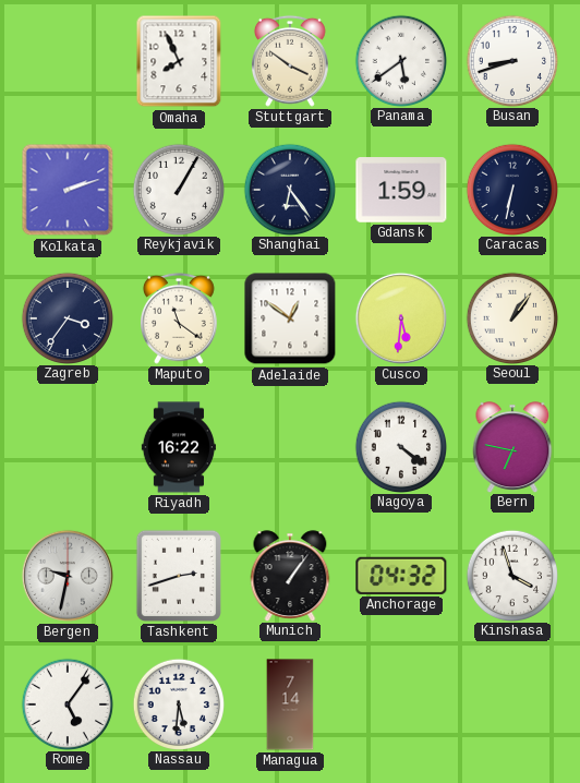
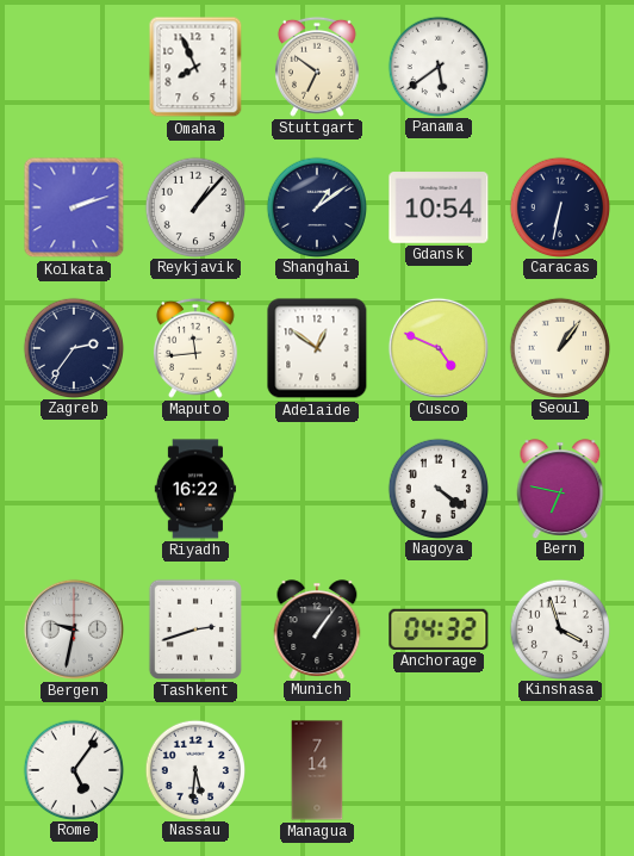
Stuttgart: 3:51 -> 6:51
Busan: 8:42 -> none
Reykjavik: 1:05 -> 1:07
Shanghai: 6:24 -> 1:09
Gdansk: 1:59 -> 10:54
Zagreb: 3:36 -> 2:36
Maputo: 11:21 -> 11:44
Cusco: 5:31 -> 4:49
